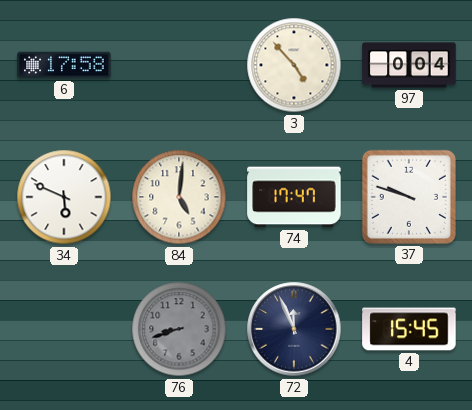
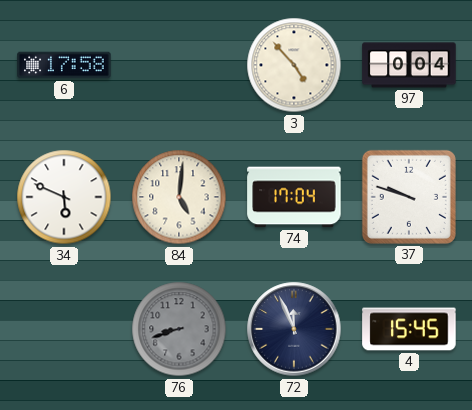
74: 17:47 -> 17:04
